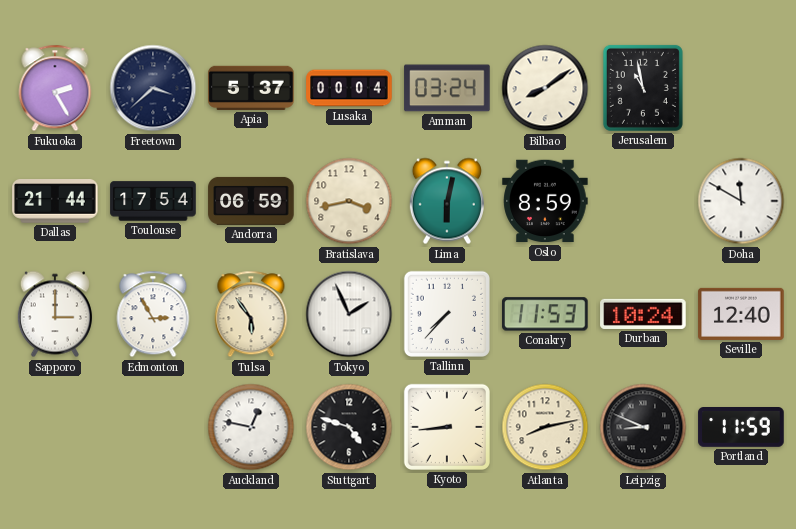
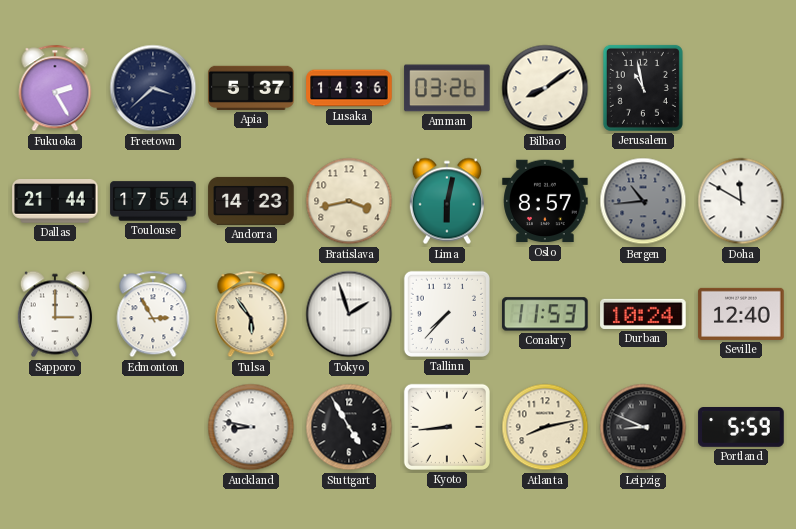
Lusaka: 00:04 -> 14:36
Amman: 03:24 -> 03:26
Andorra: 06:59 -> 14:23
Oslo: 8:59 -> 8:57
Bergen: none -> 10:44
Tokyo: 1:56 -> 1:57
Auckland: 12:47 -> 8:47
Stuttgart: 4:48 -> 4:55
Portland: 11:59 -> 5:59
